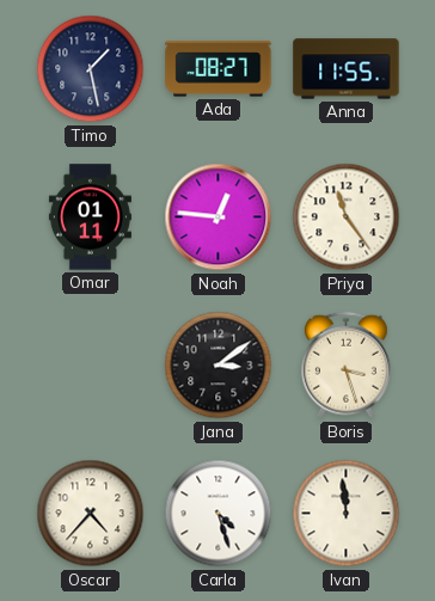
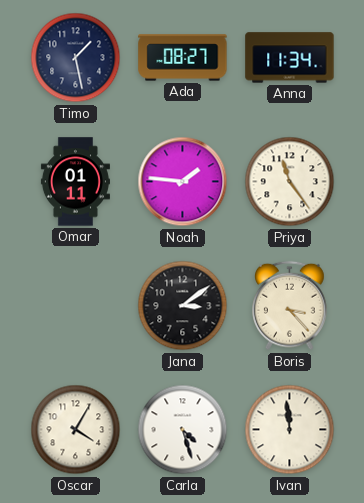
Anna: 11:55 -> 11:34
Noah: 12:46 -> 1:46
Boris: 3:27 -> 3:23
Oscar: 4:37 -> 4:05
